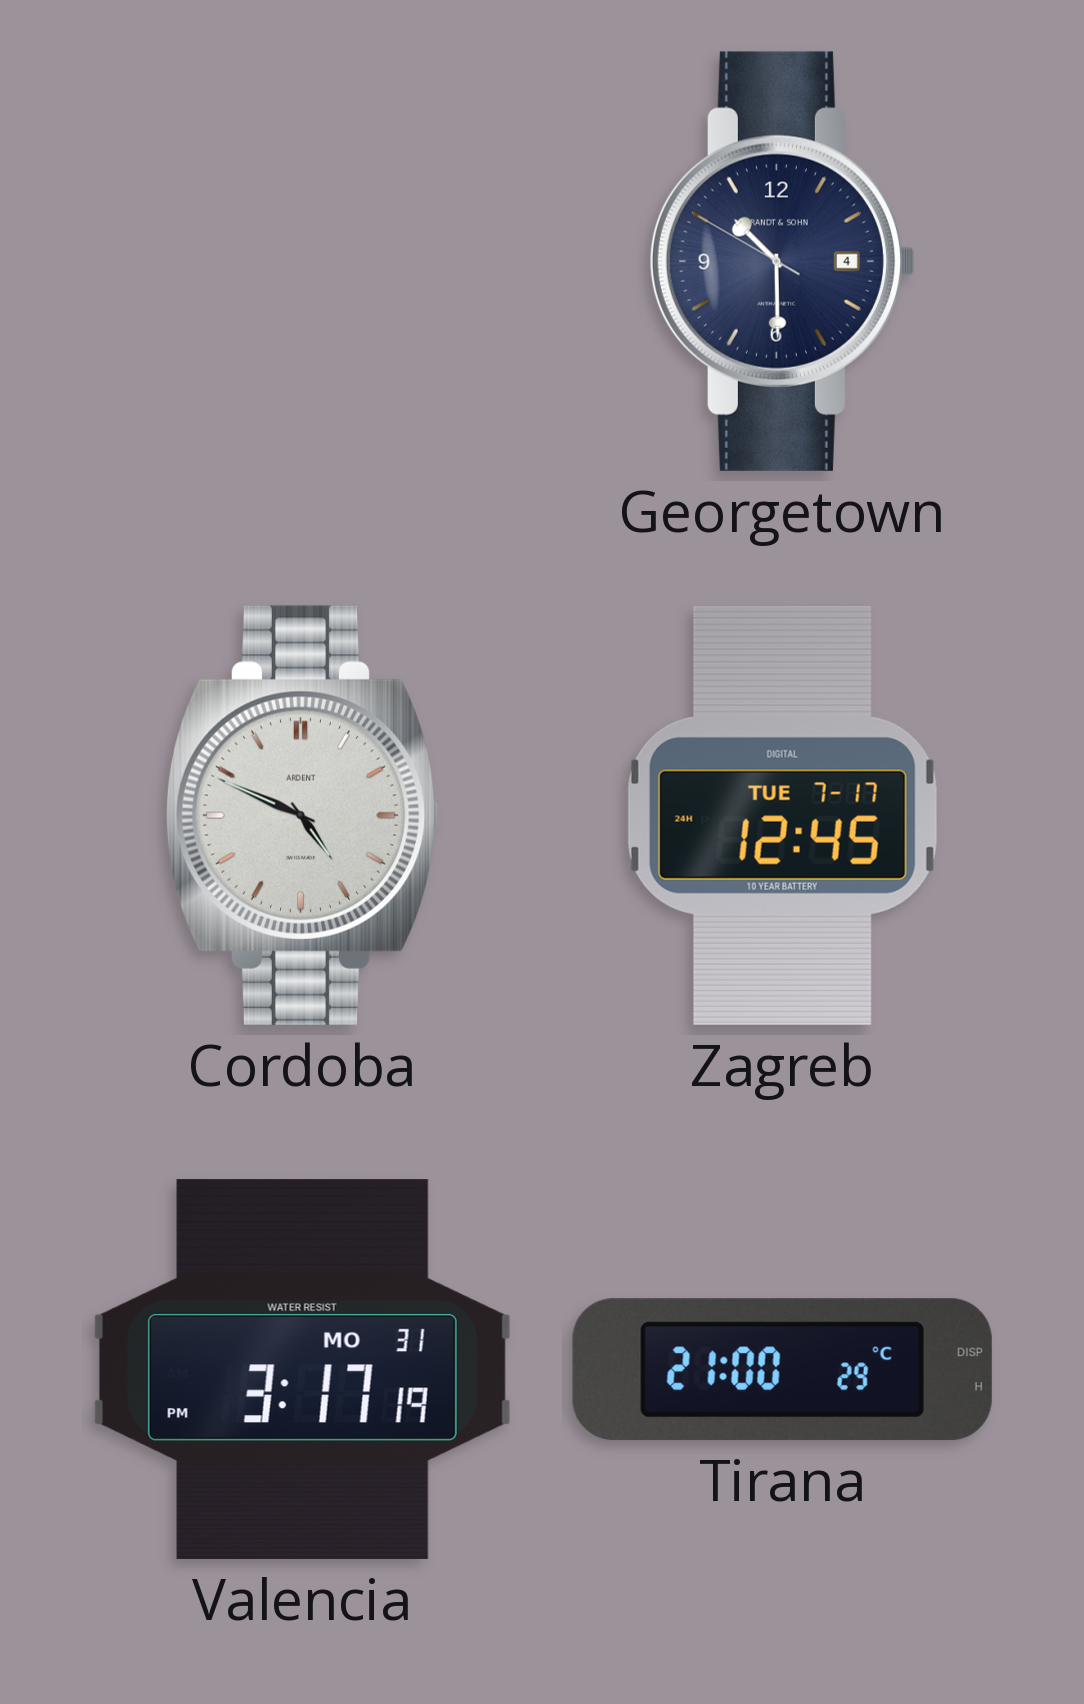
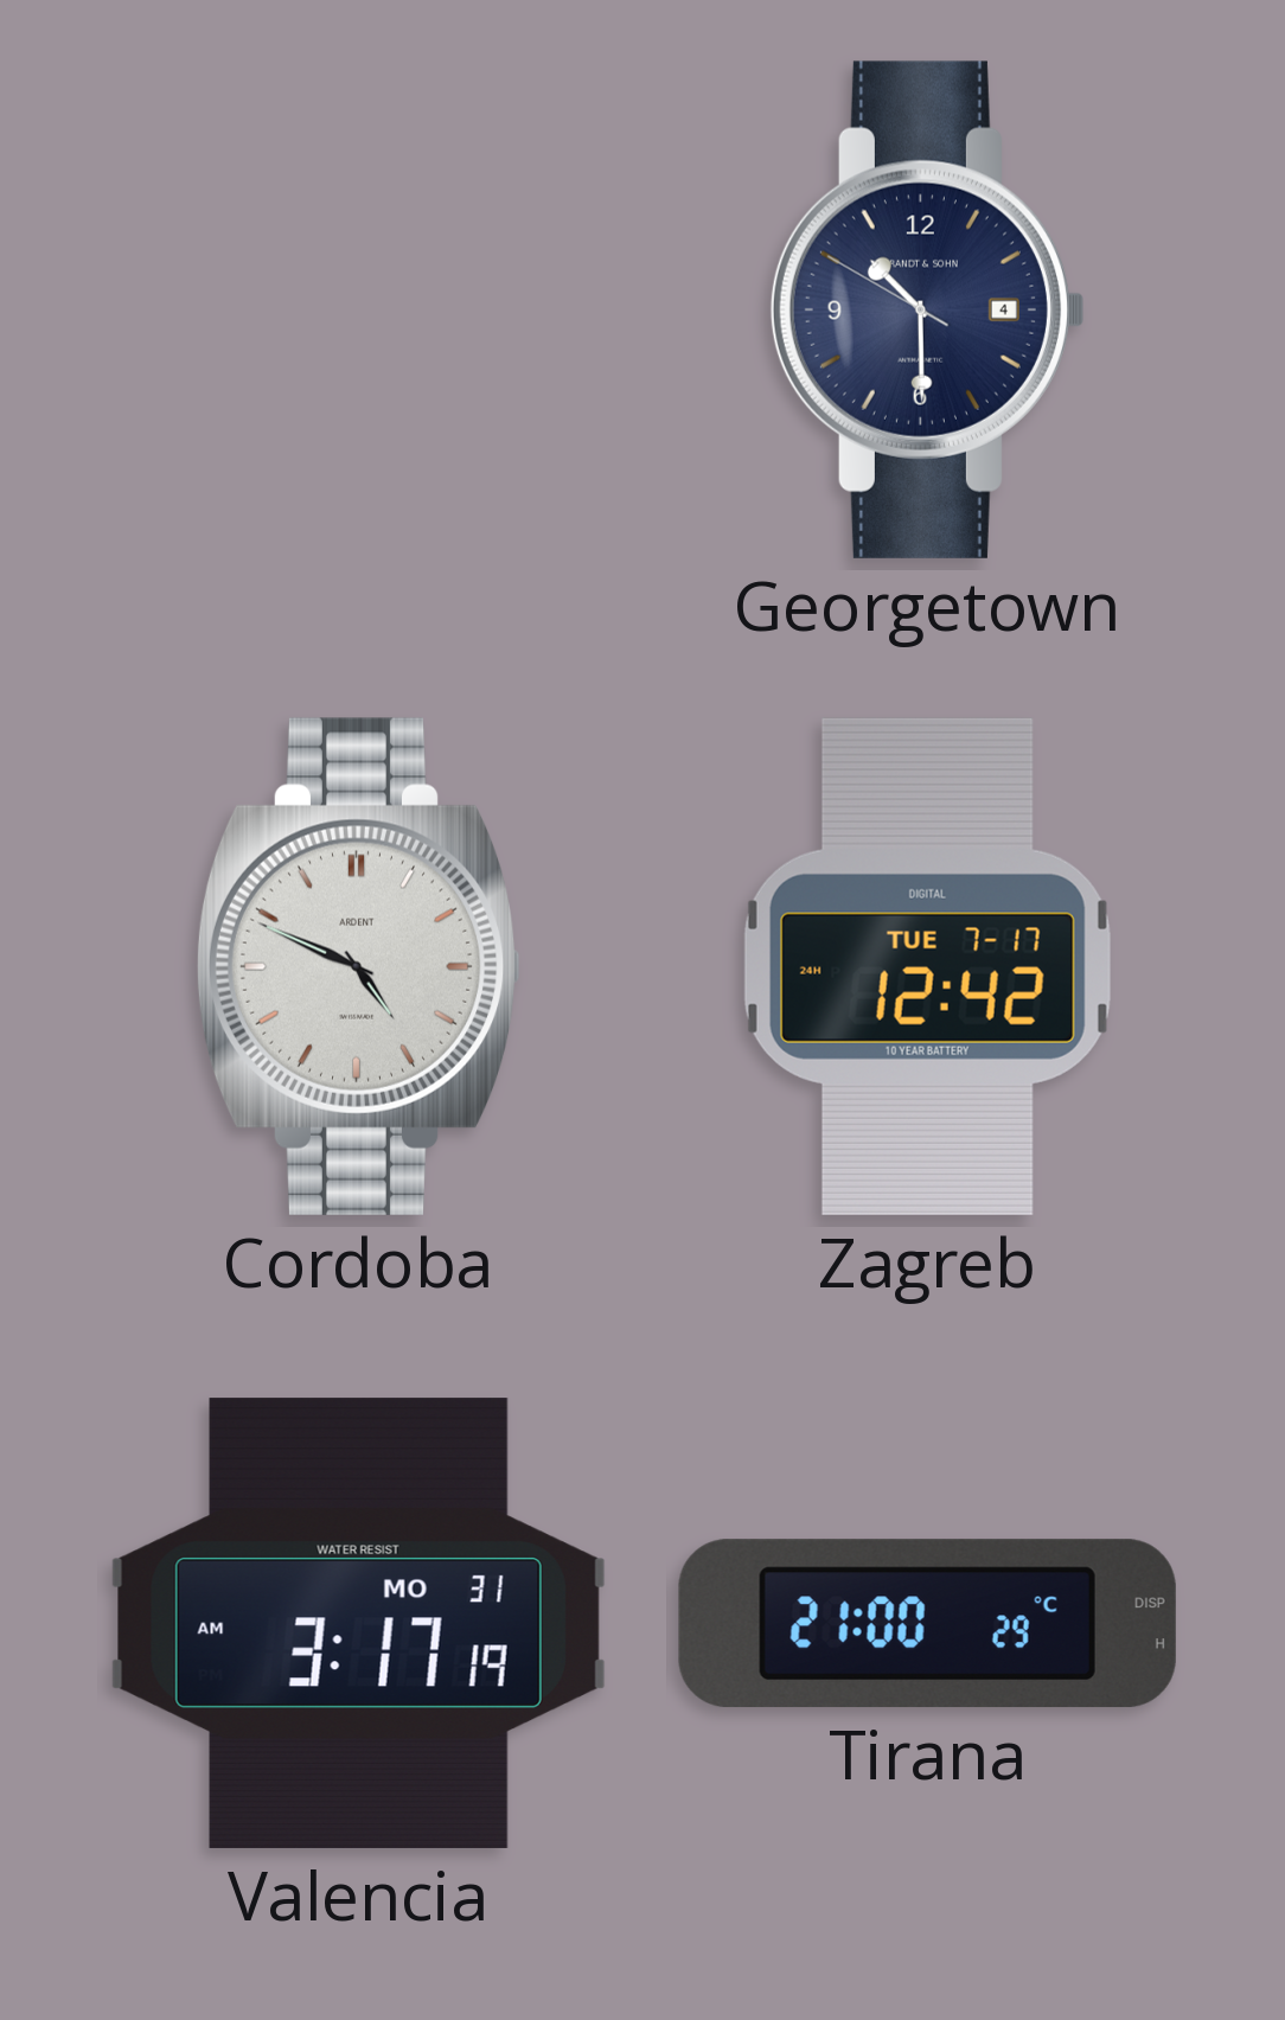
Zagreb: 12:45 -> 12:42
Valencia: 3:17:19 PM -> 3:17:19 AM
